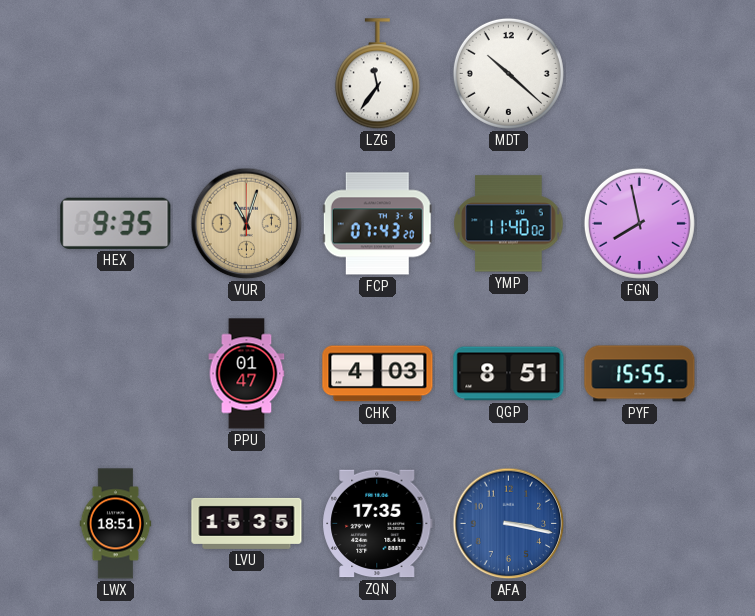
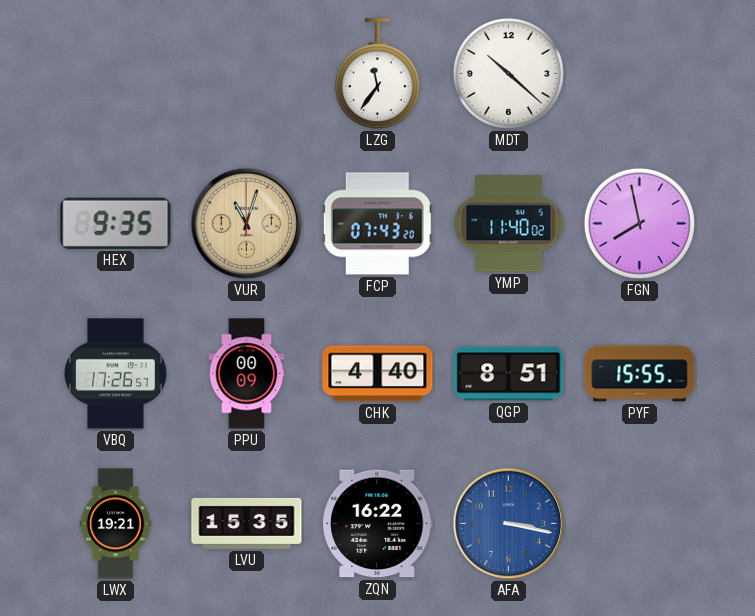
VBQ: none -> 17:26
PPU: 01:47 -> 00:09
CHK: 4:03 -> 4:40
LWX: 18:51 -> 19:21
ZQN: 17:35 -> 16:22
